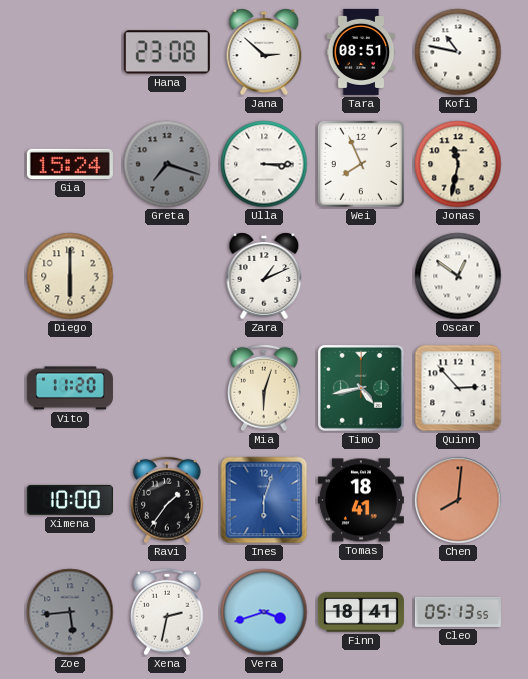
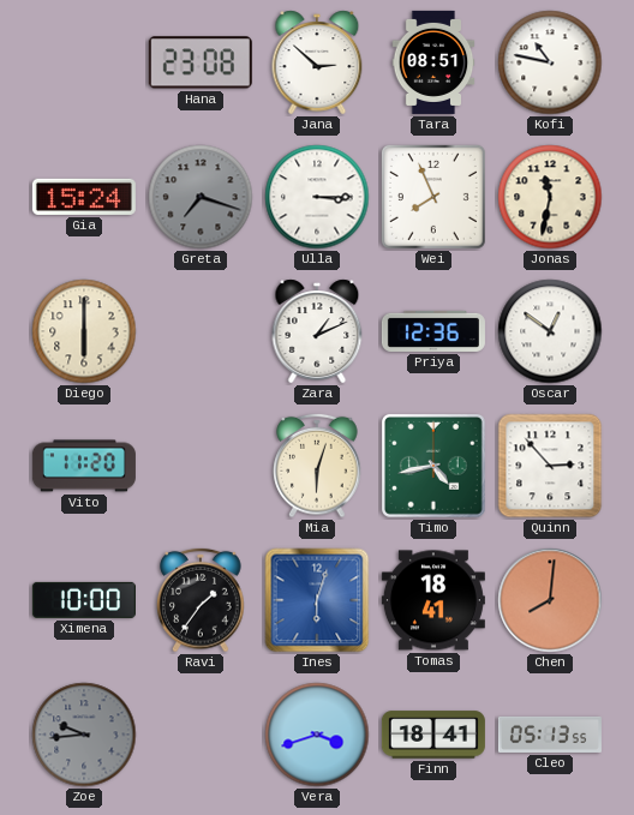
Priya: none -> 12:36
Zoe: 5:44 -> 9:44
Xena: 2:32 -> none
